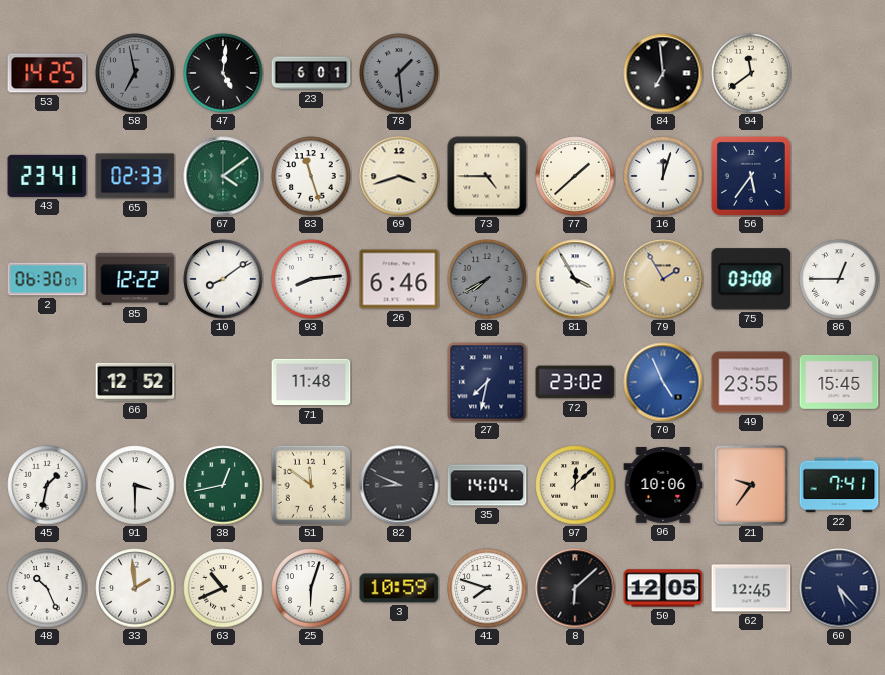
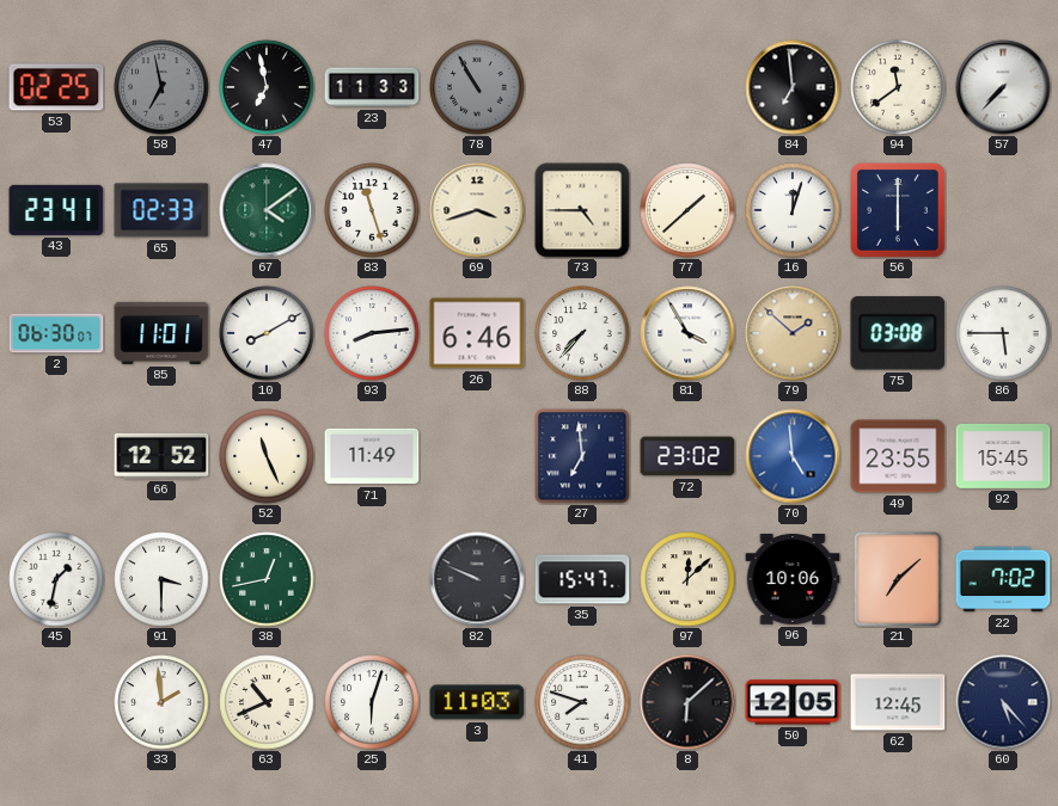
53: 14:25 -> 02:25
47: 5:01 -> 6:58
23: 6:01 -> 11:33
78: 1:29 -> 10:55
57: none -> 7:37
56: 5:36 -> 6:00
85: 12:22 -> 11:01
10: 8:09 -> 8:10
88: 7:40 -> 7:37
88 dial: grey -> white
79: 1:55 -> 1:52
86: 12:45 -> 5:45
52: none -> 11:26
71: 11:48 -> 11:49
27: 7:32 -> 6:59
70: 4:56 -> 4:59
51: 11:51 -> none
82: 8:49 -> 9:49
35: 14:04 -> 15:47
21: 9:36 -> 7:08
22: 7:41 -> 7:02
48: 10:26 -> none
3: 10:59 -> 11:03
